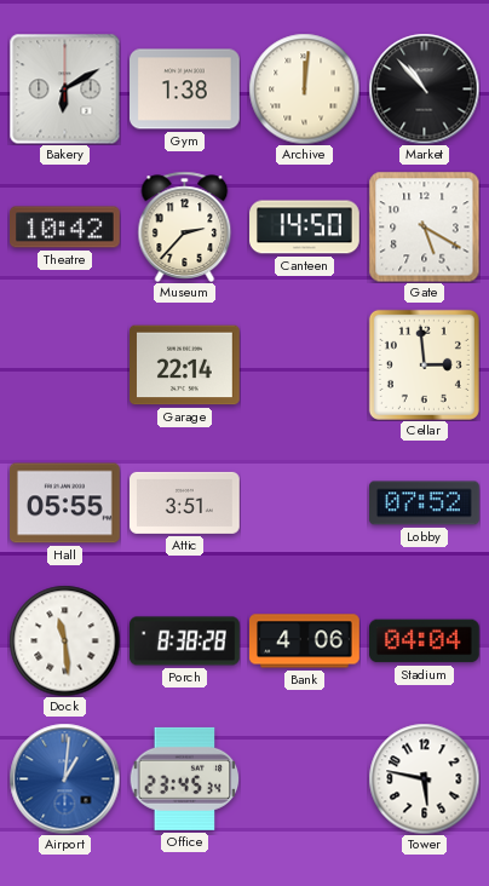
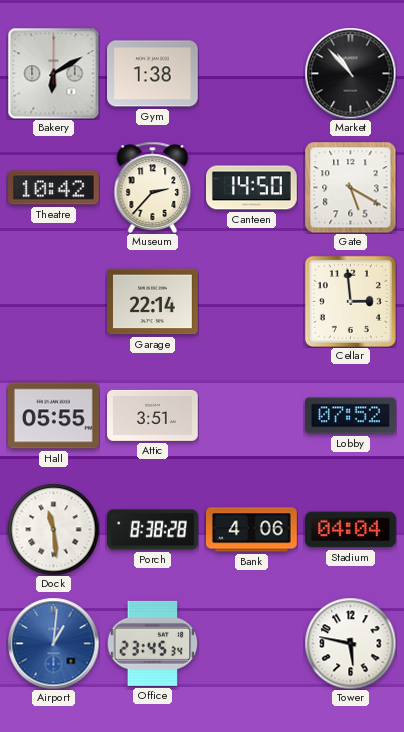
Archive: 12:01 -> none
